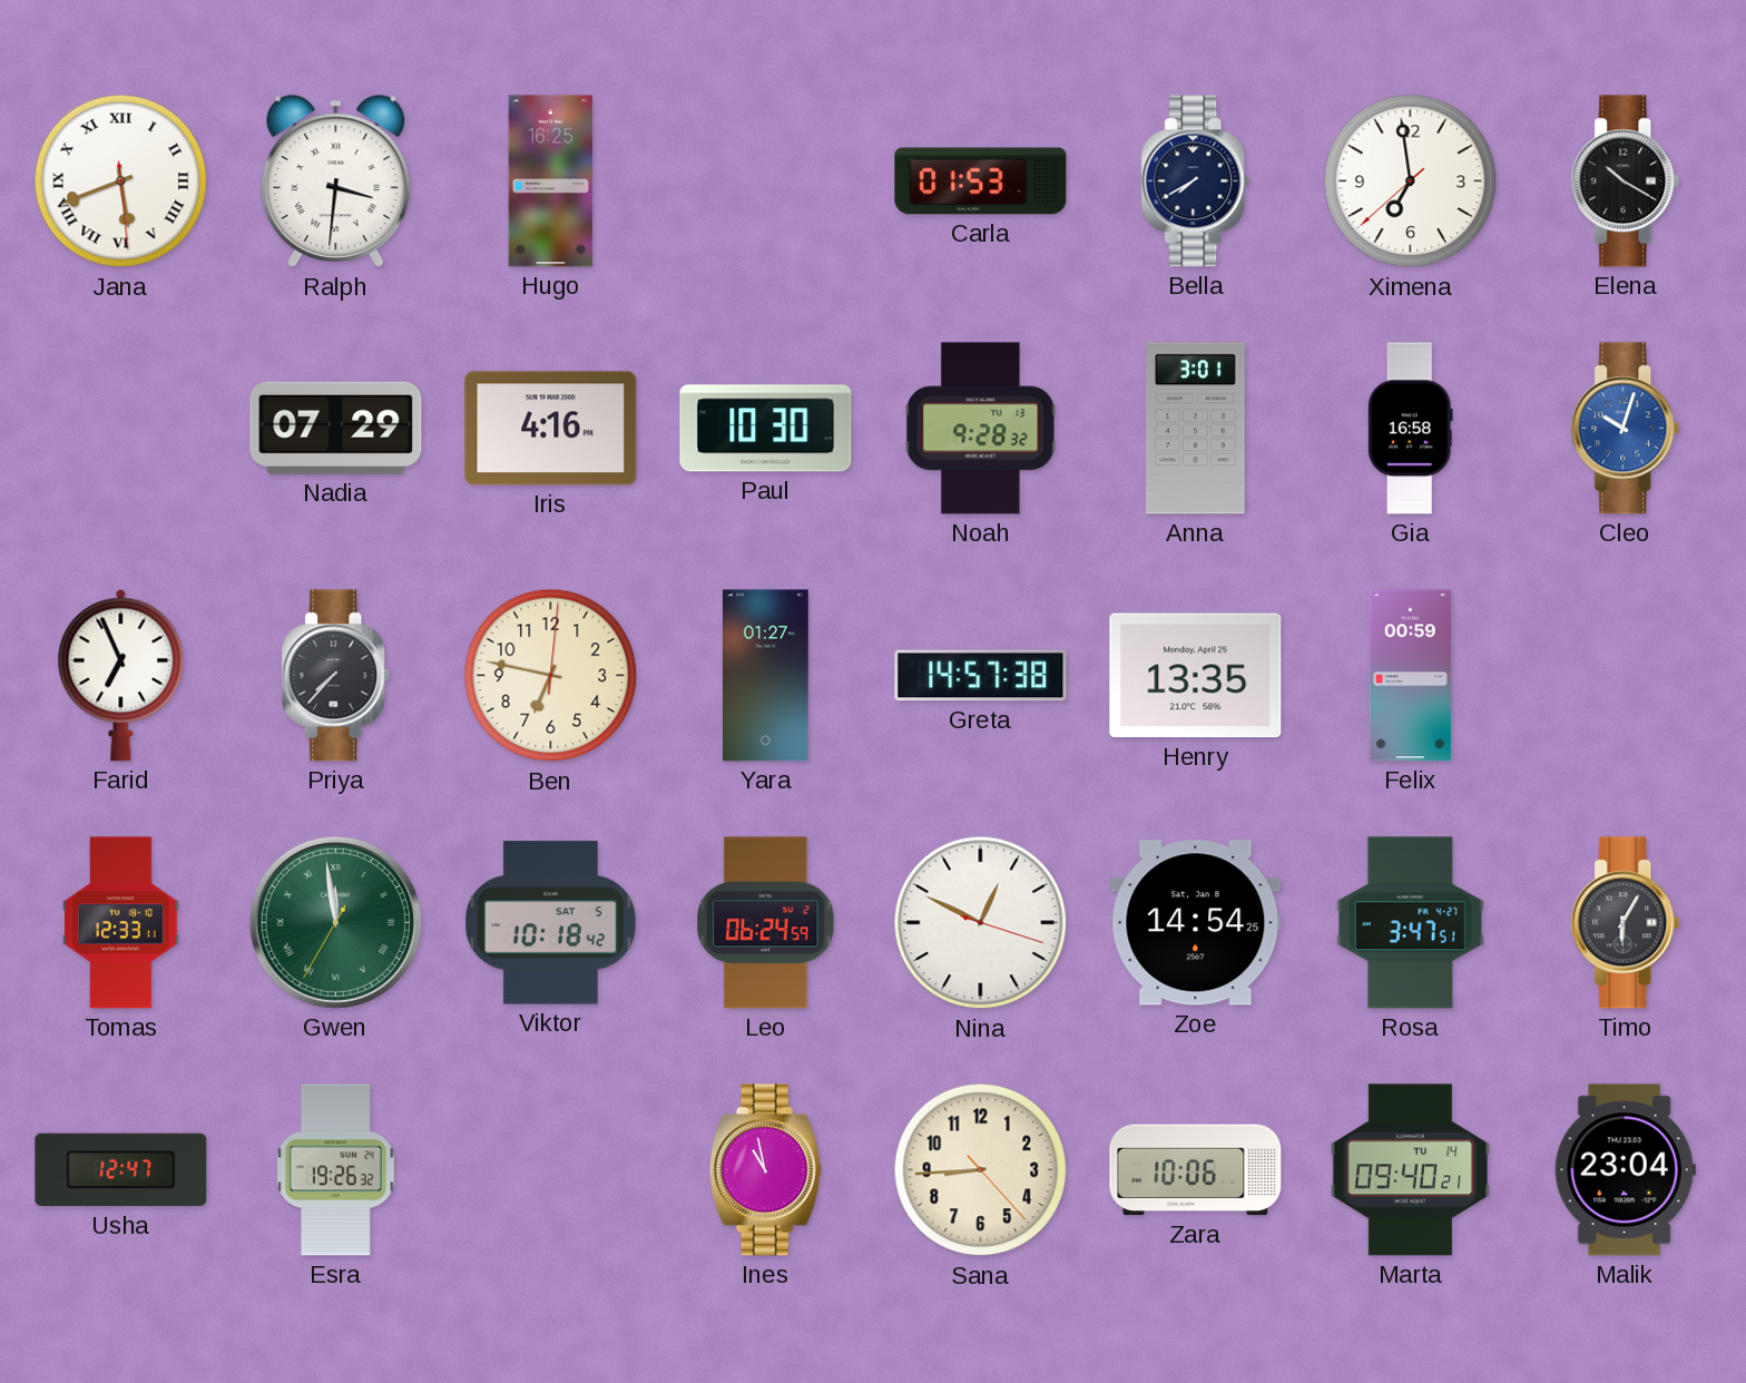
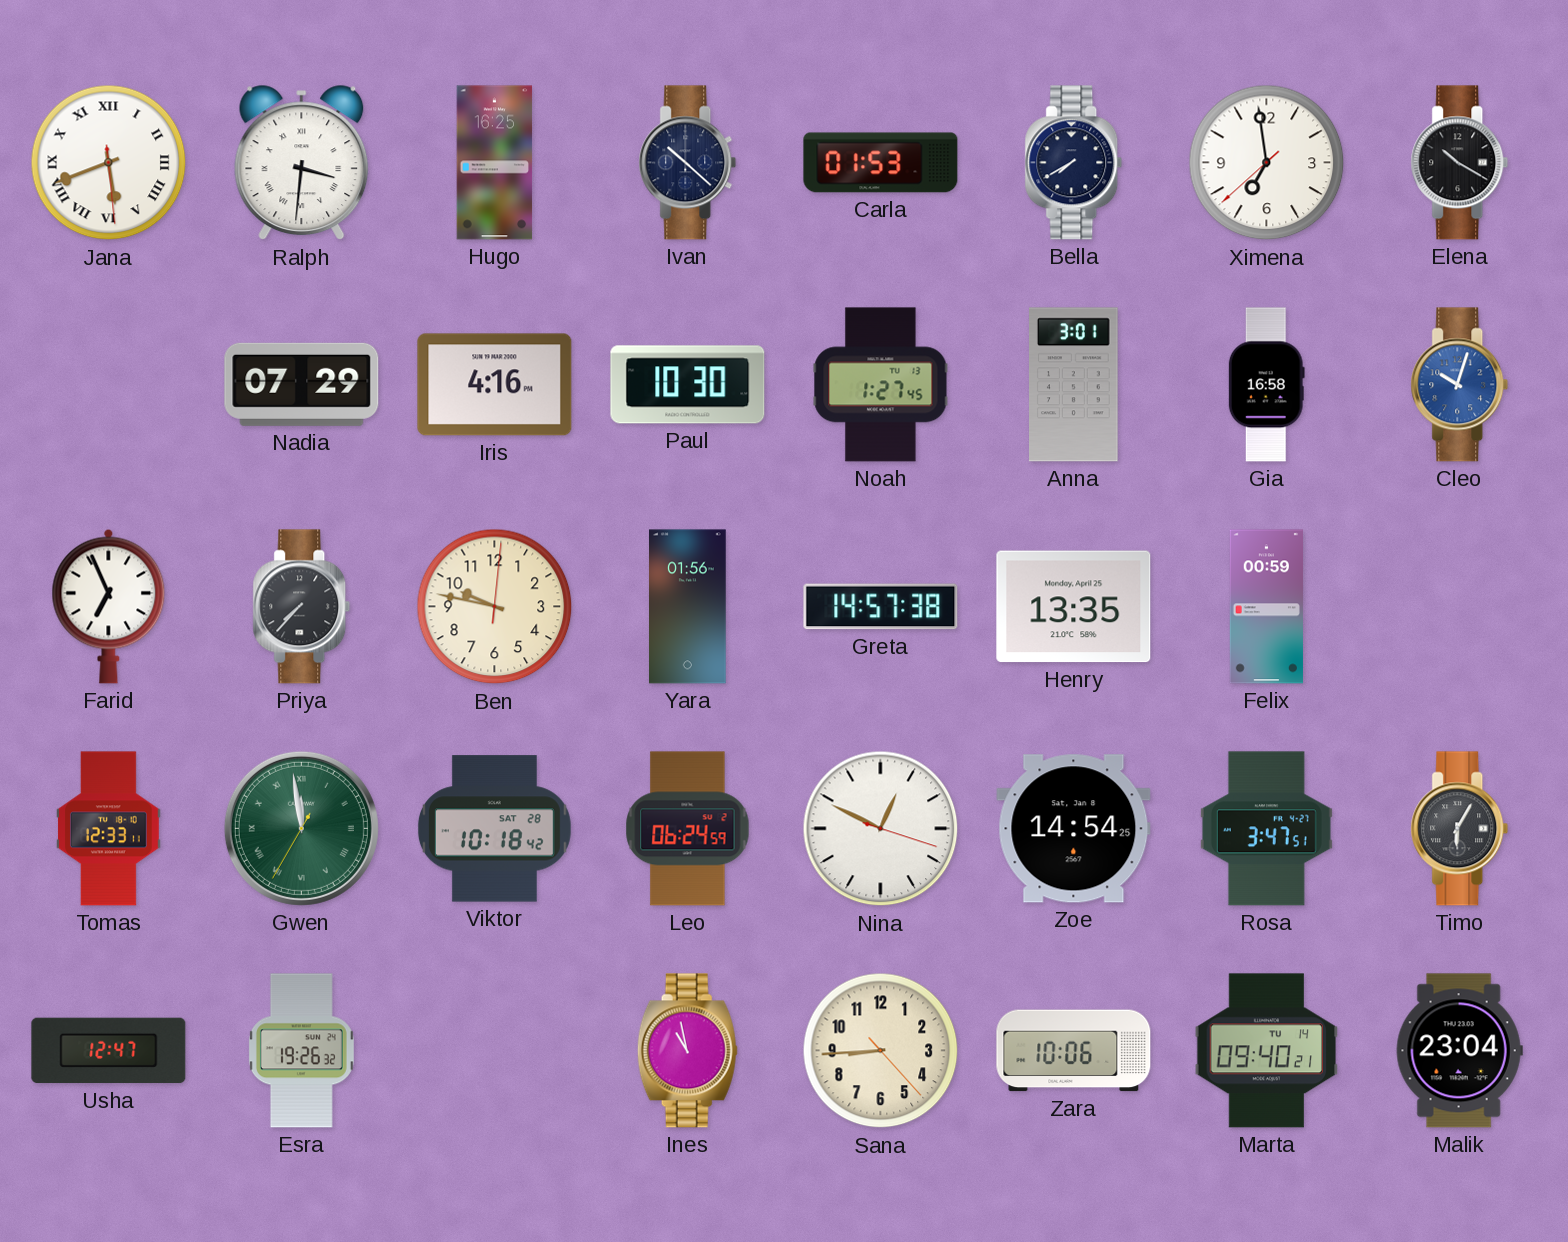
Ivan: none -> 10:22
Noah: 9:28 -> 1:27
Ben: 6:47 -> 9:47
Yara: 01:27 -> 01:56
Viktor date: SAT 5 -> SAT 28
